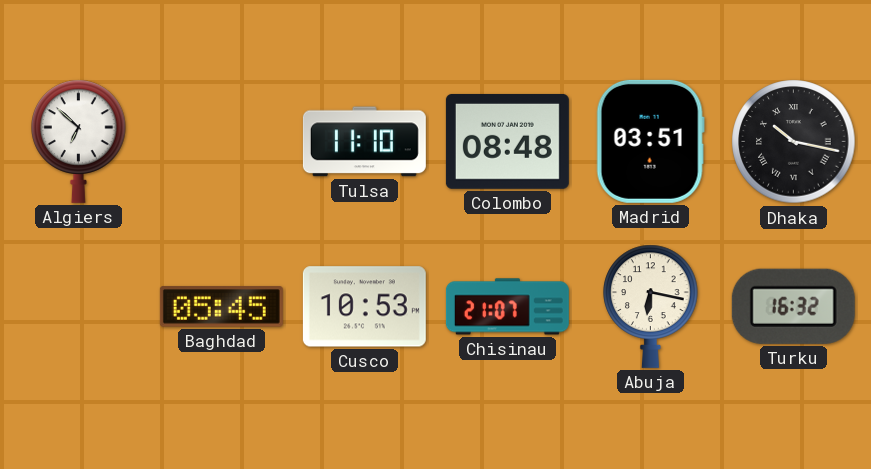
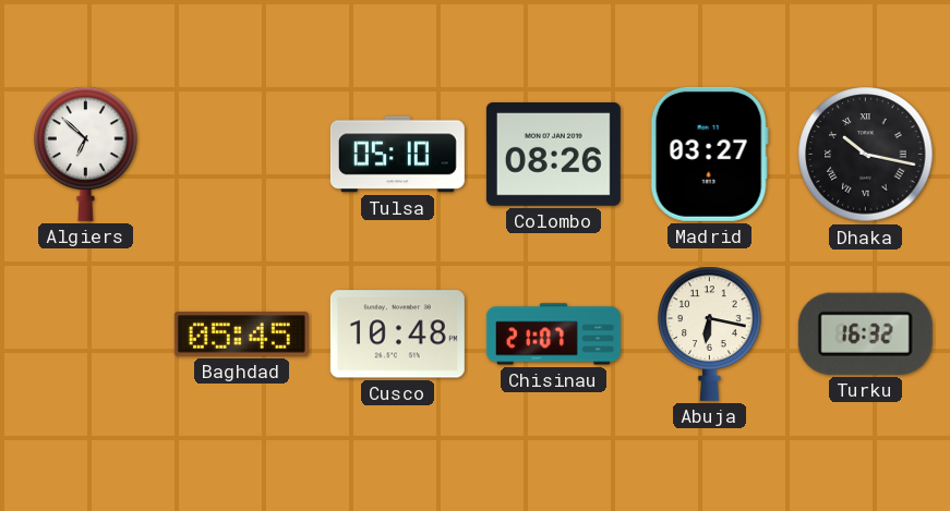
Tulsa: 11:10 -> 05:10
Colombo: 08:48 -> 08:26
Madrid: 03:51 -> 03:27
Cusco: 10:53 -> 10:48
